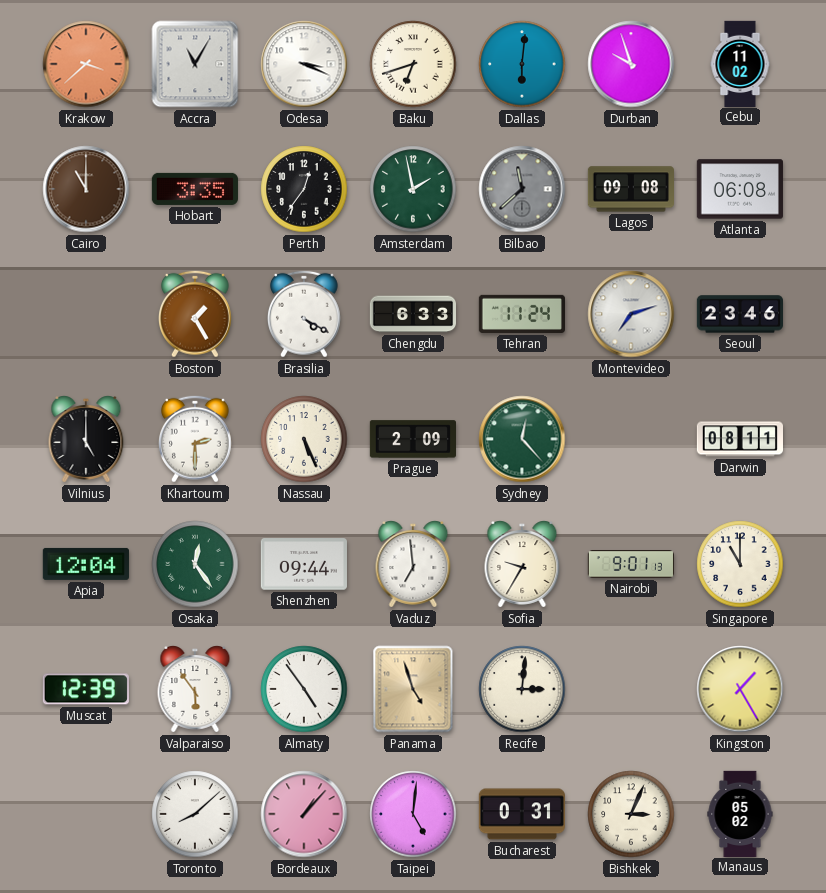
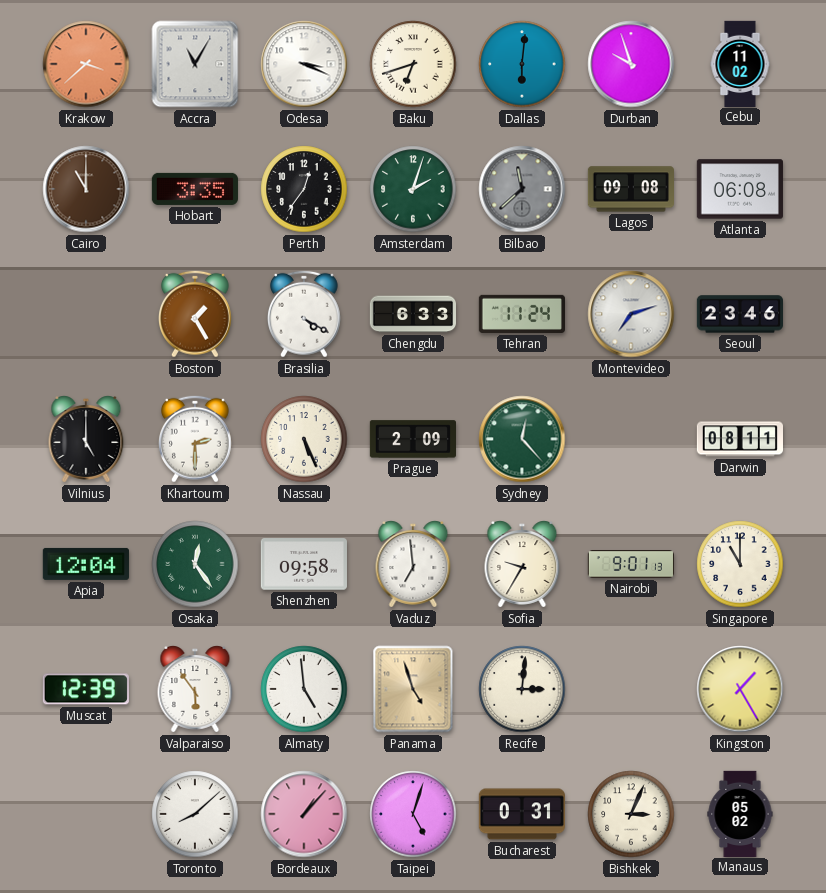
Amsterdam: 1:58 -> 2:03
Shenzhen: 09:44 -> 09:58
Almaty: 4:54 -> 4:59
Taipei: 5:01 -> 5:03
